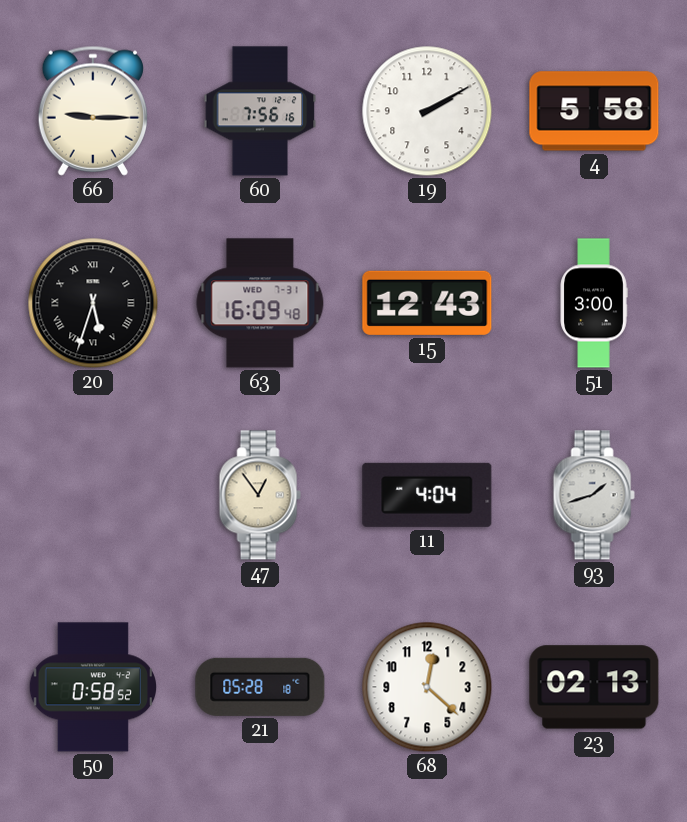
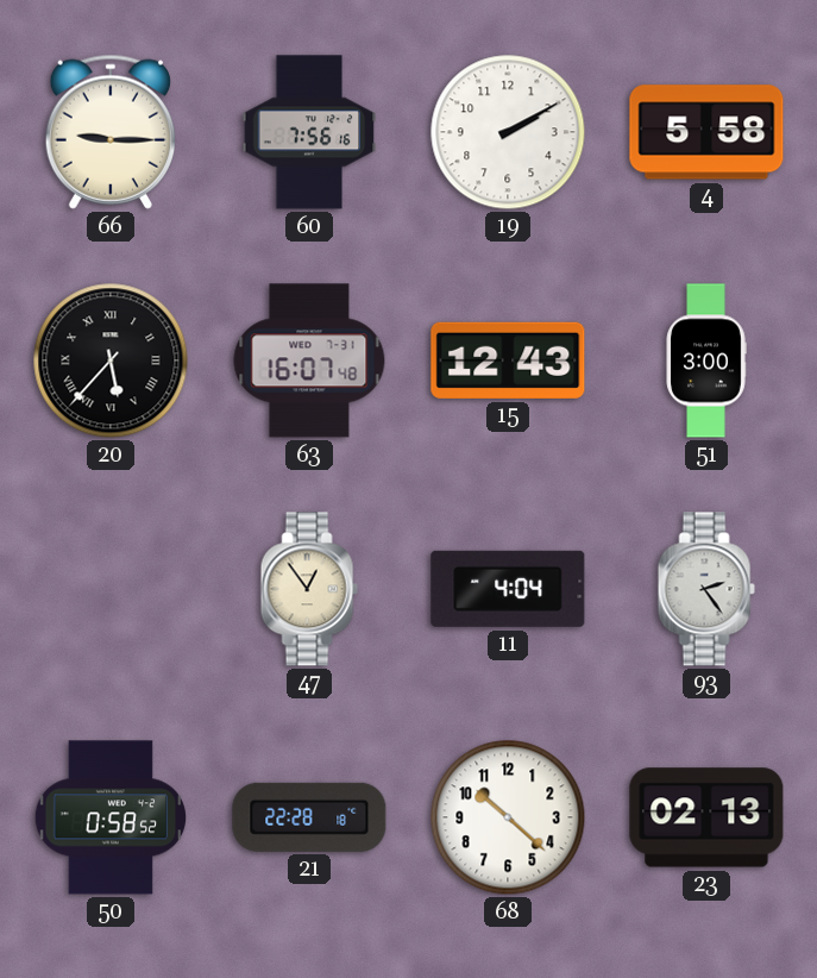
20: 5:33 -> 5:37
63: 16:09 -> 16:07
93: 1:42 -> 2:24
21: 05:28 -> 22:28
68: 12:22 -> 10:22
